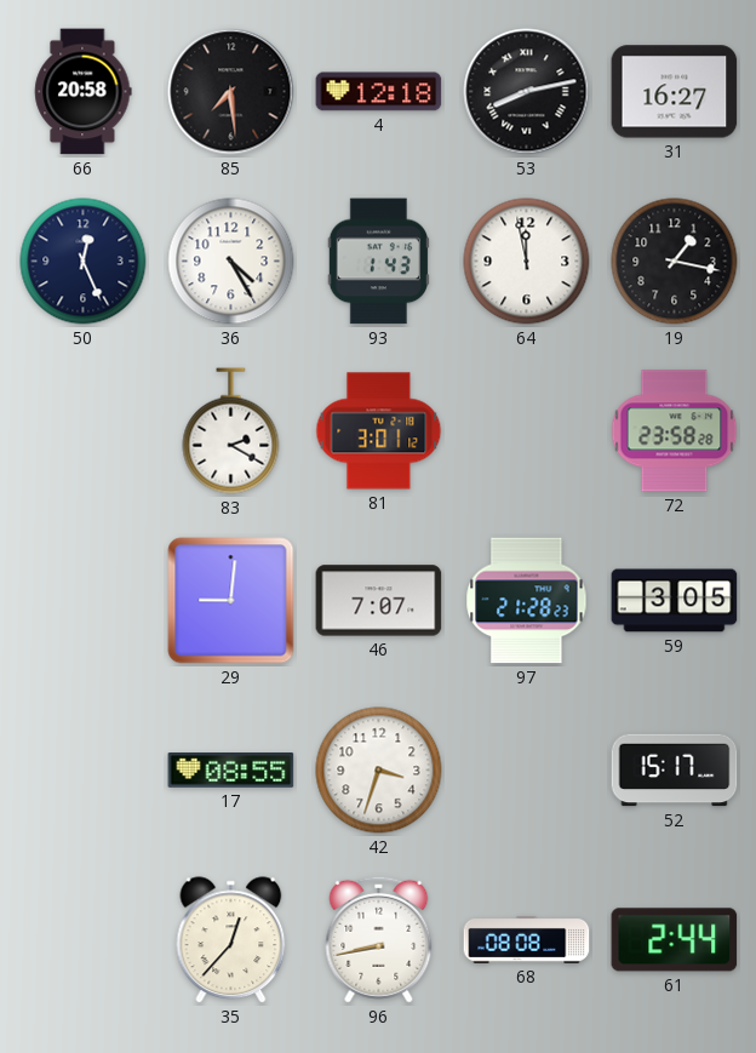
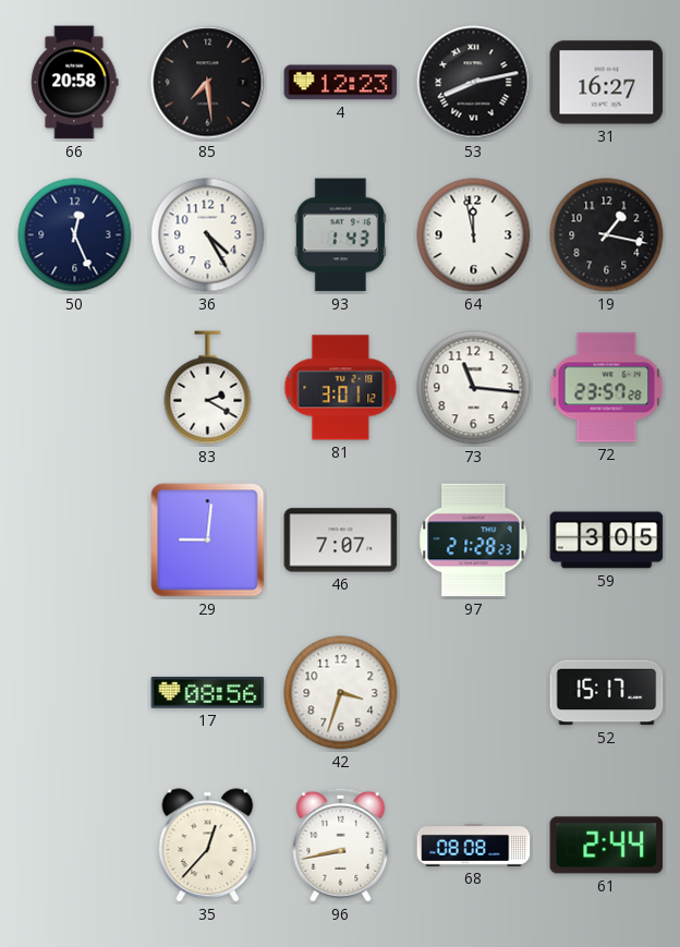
4: 12:18 -> 12:23
73: none -> 11:16
72: 23:58 -> 23:57
17: 08:55 -> 08:56
